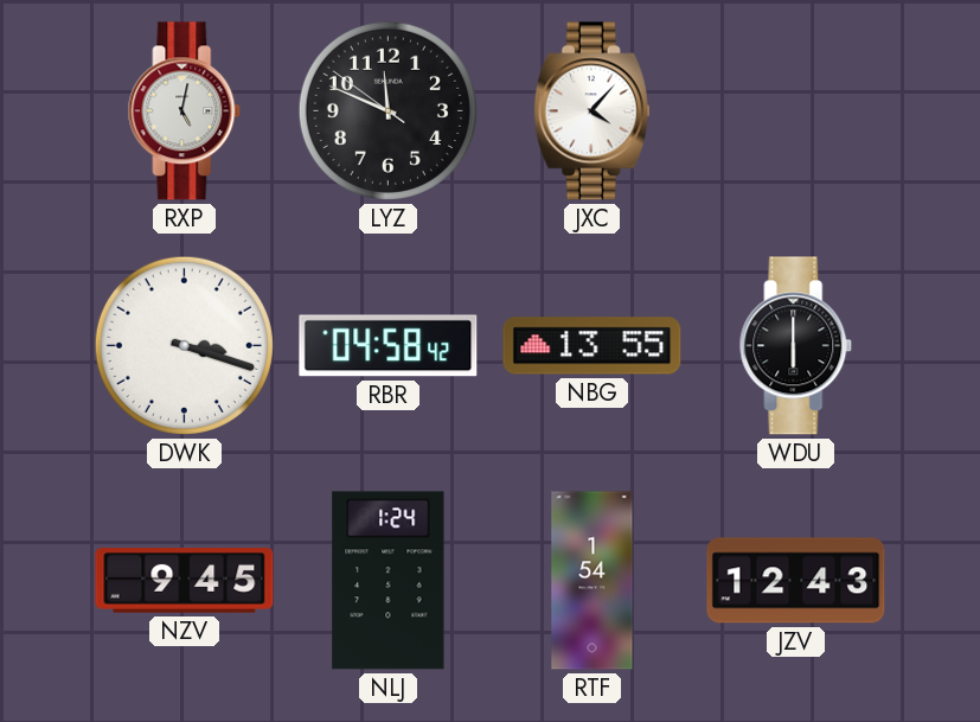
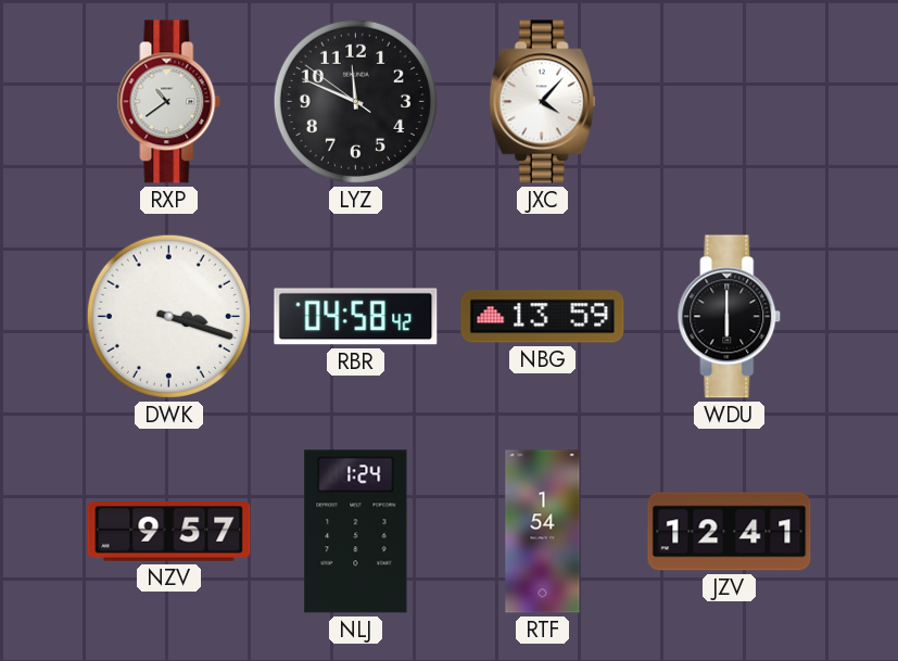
RXP: 5:02 -> 10:39
NBG: 13:55 -> 13:59
NZV: 9:45 -> 9:57
JZV: 12:43 -> 12:41
